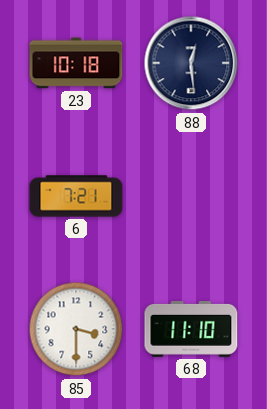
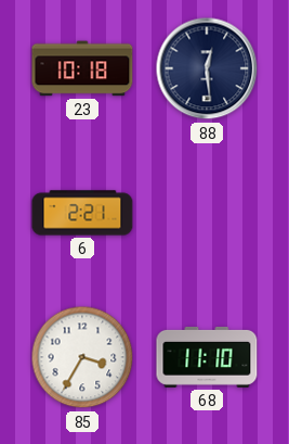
6: 7:21 -> 2:21
85: 3:30 -> 3:35
